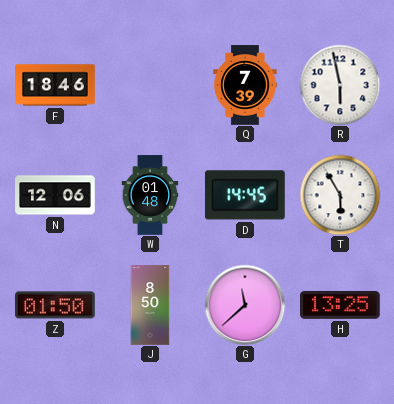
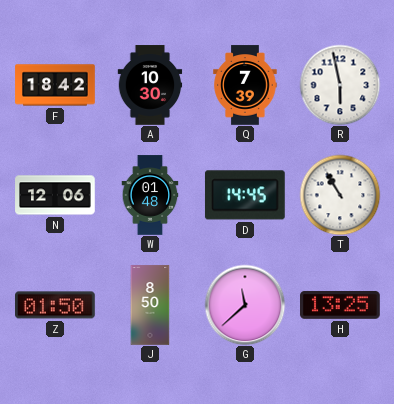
F: 18:46 -> 18:42
A: none -> 10:30
T: 5:55 -> 10:55
